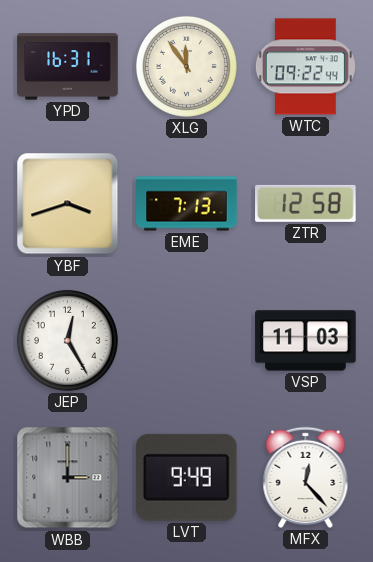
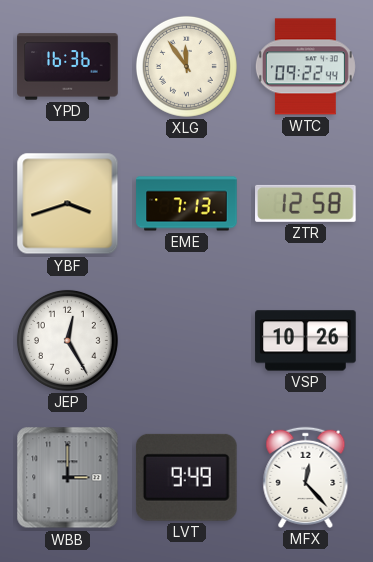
YPD: 16:31 -> 16:36
VSP: 11:03 -> 10:26
